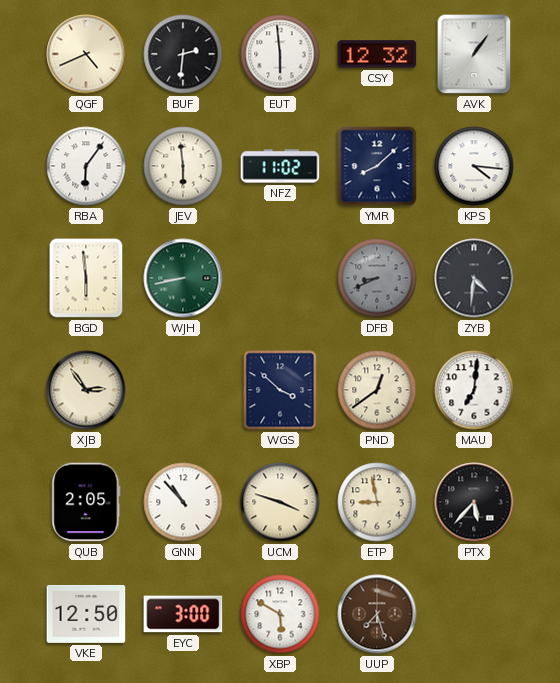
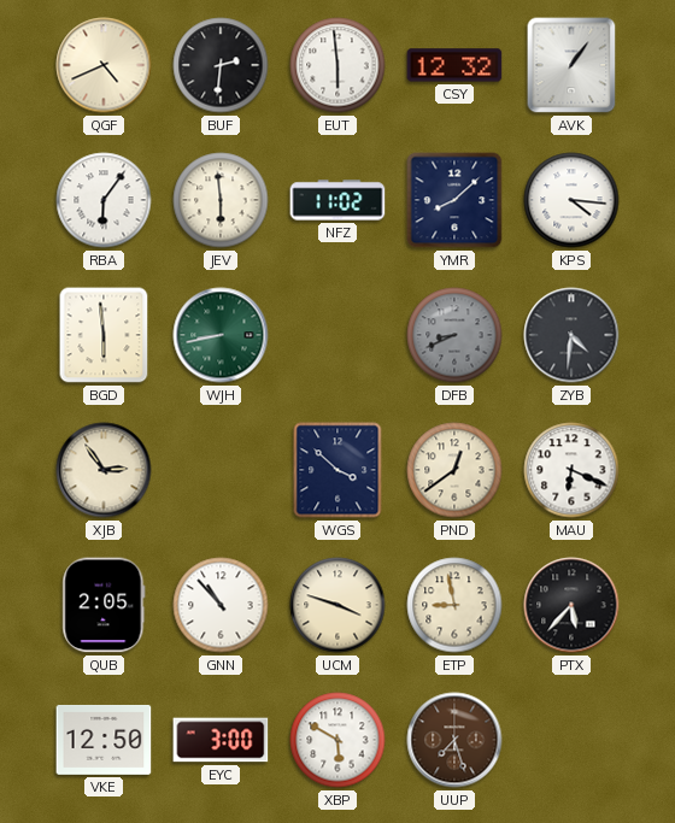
MAU: 7:01 -> 6:19
